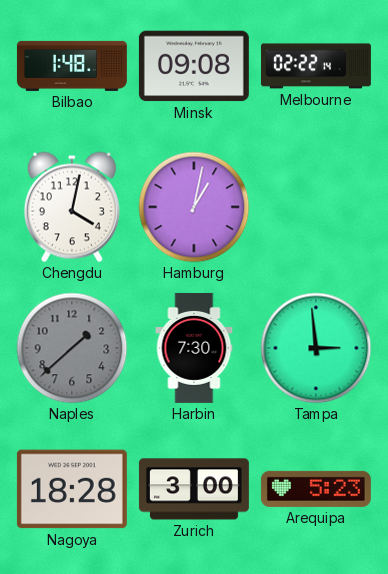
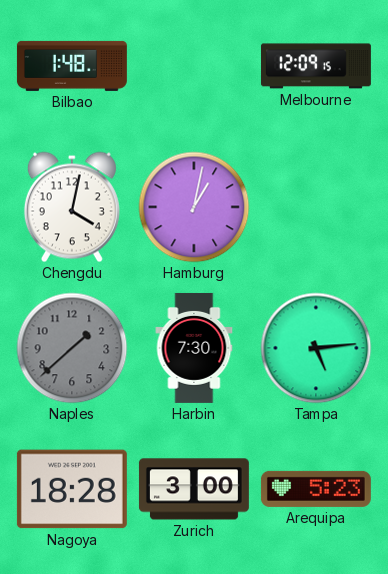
Minsk: 09:08 -> none
Melbourne: 02:22 -> 12:09
Tampa: 2:59 -> 5:14
